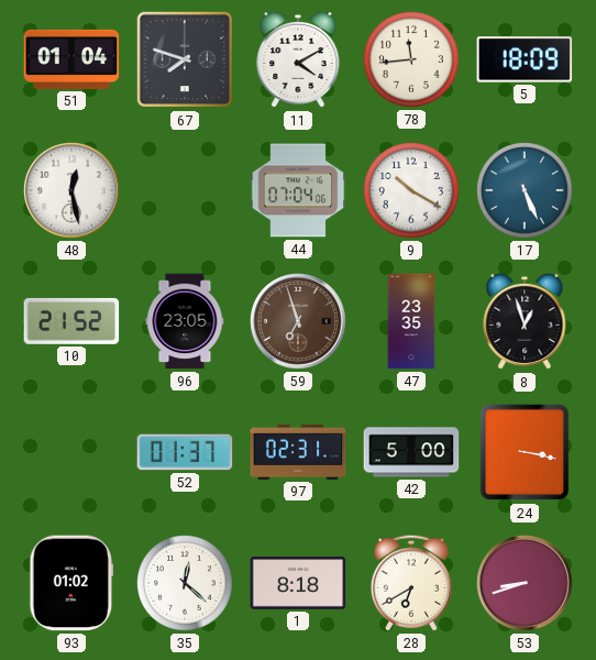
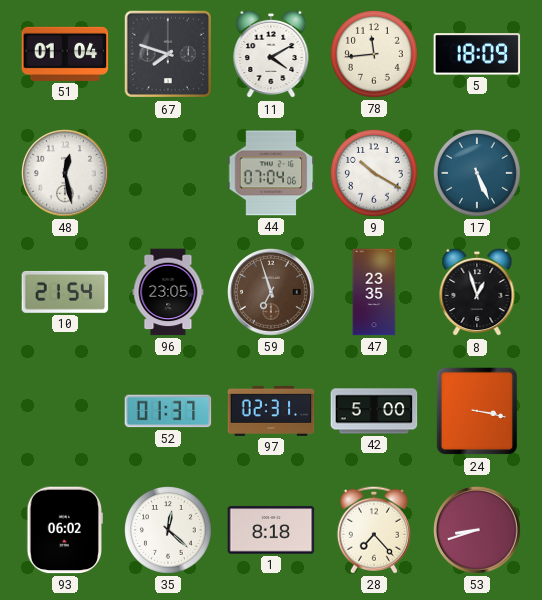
10: 21:52 -> 21:54
93: 01:02 -> 06:02
28: 6:40 -> 7:23
